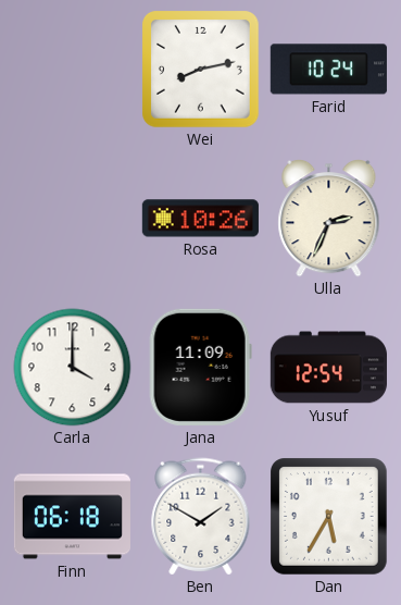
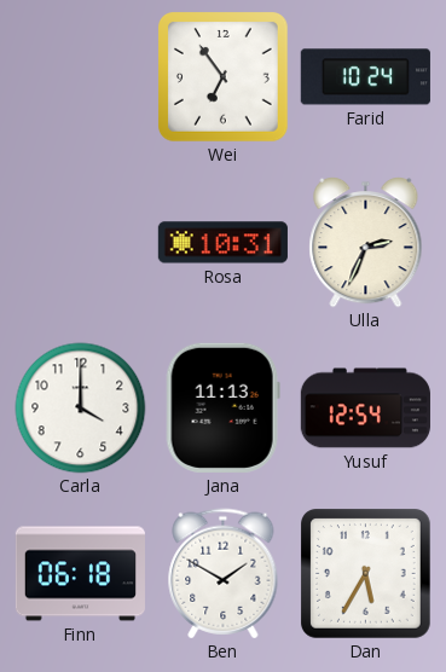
Wei: 8:13 -> 6:54
Rosa: 10:26 -> 10:31
Jana: 11:09 -> 11:13
